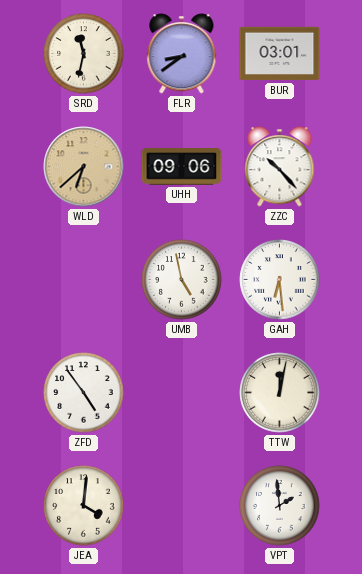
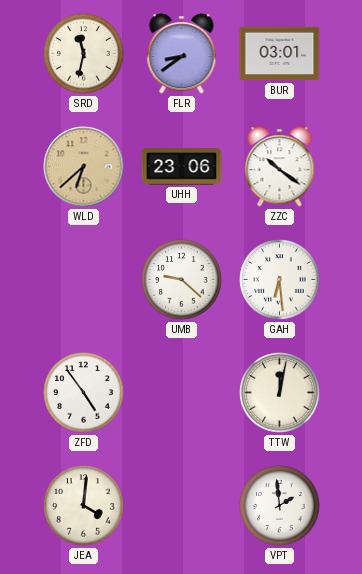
UHH: 09:06 -> 23:06
ZZC: 10:23 -> 10:21
UMB: 4:58 -> 9:22
